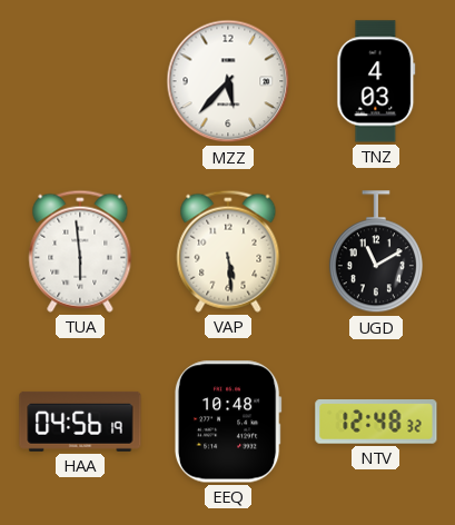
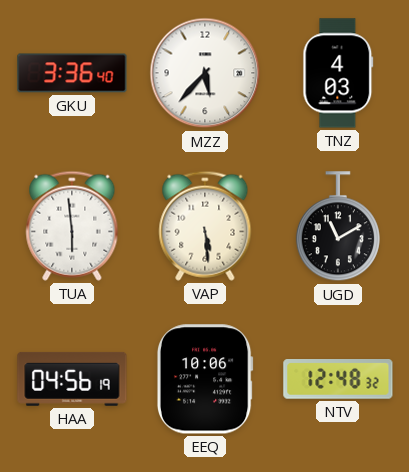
GKU: none -> 3:36
EEQ: 10:48 -> 10:06
